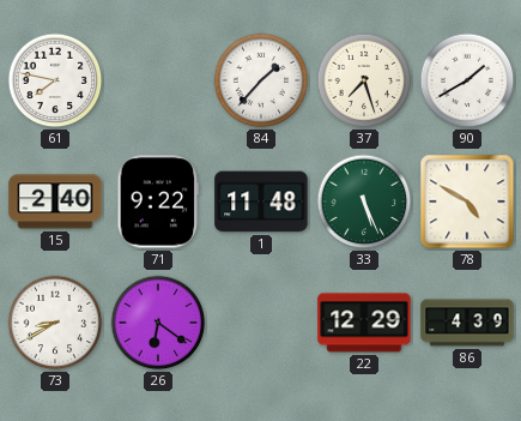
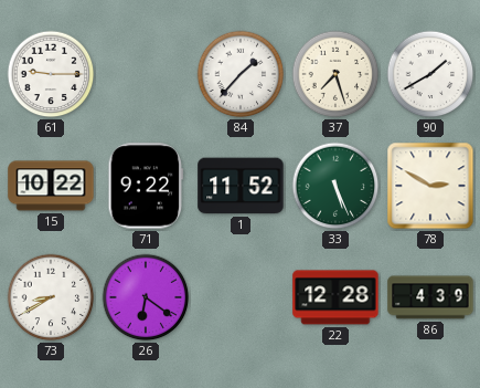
61: 7:47 -> 9:15
15: 2:40 -> 10:22
1: 11:48 -> 11:52
78: 4:50 -> 2:50
22: 12:29 -> 12:28
